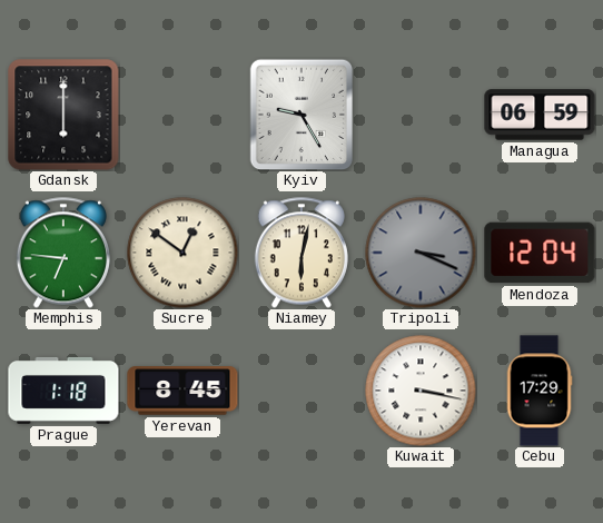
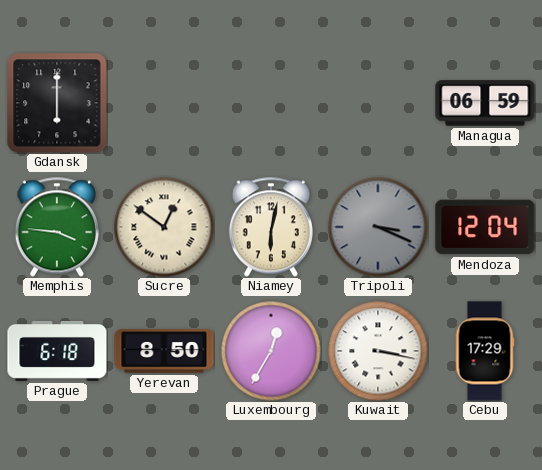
Kyiv: 9:25 -> none
Memphis: 6:46 -> 3:46
Prague: 1:18 -> 6:18
Yerevan: 8:45 -> 8:50
Luxembourg: none -> 12:35
